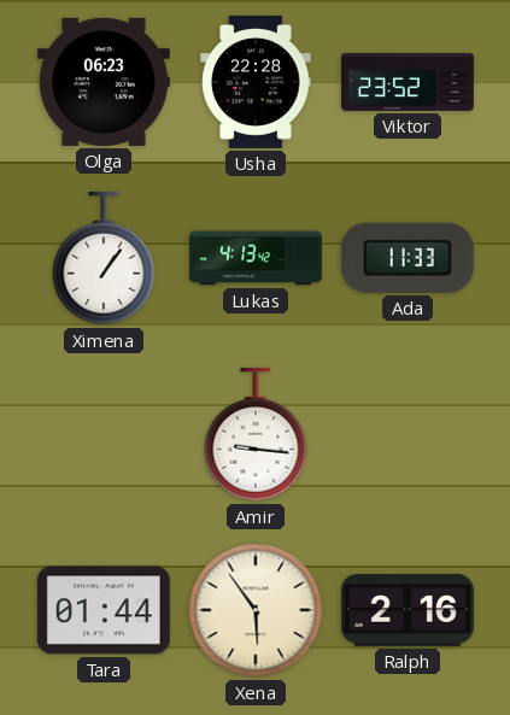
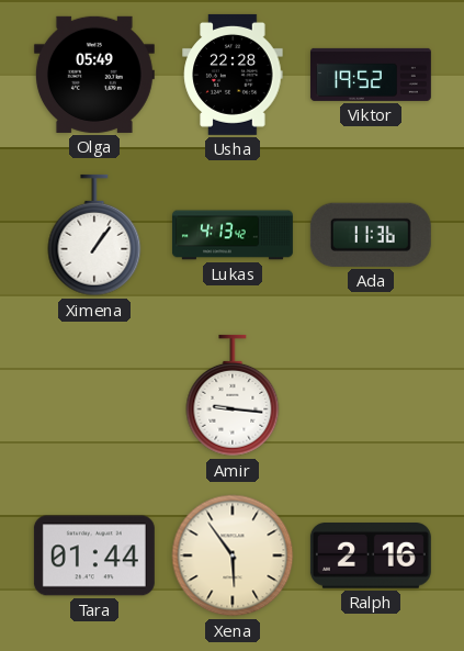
Olga: 06:23 -> 05:49
Viktor: 23:52 -> 19:52
Ada: 11:33 -> 11:36
